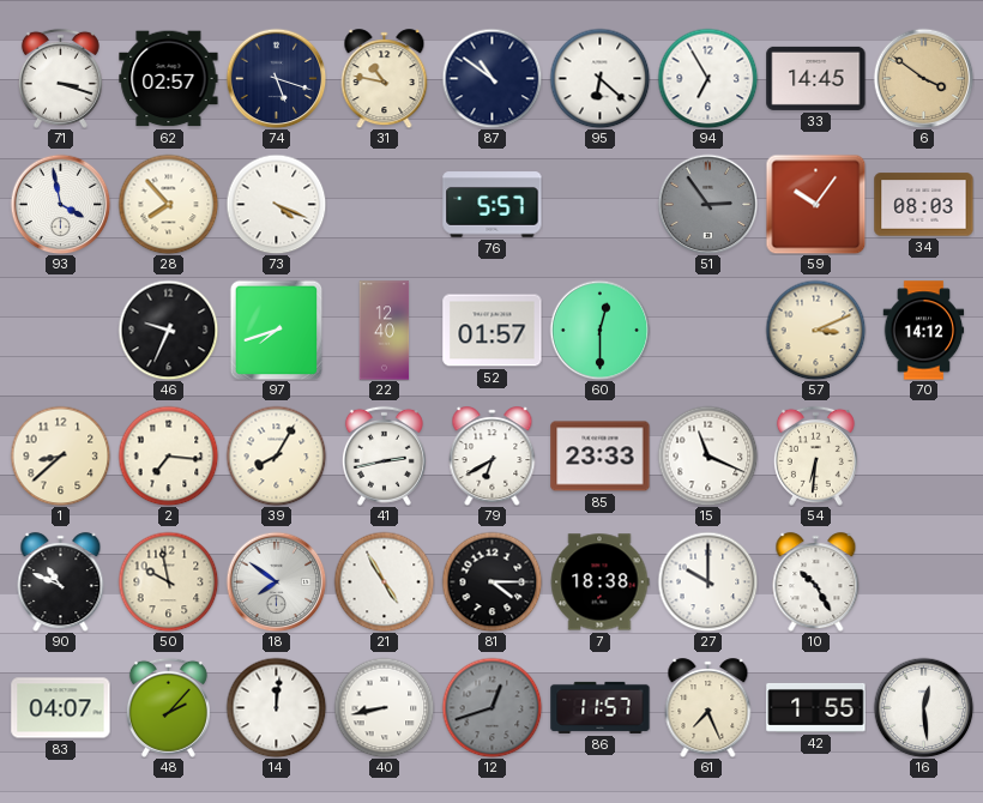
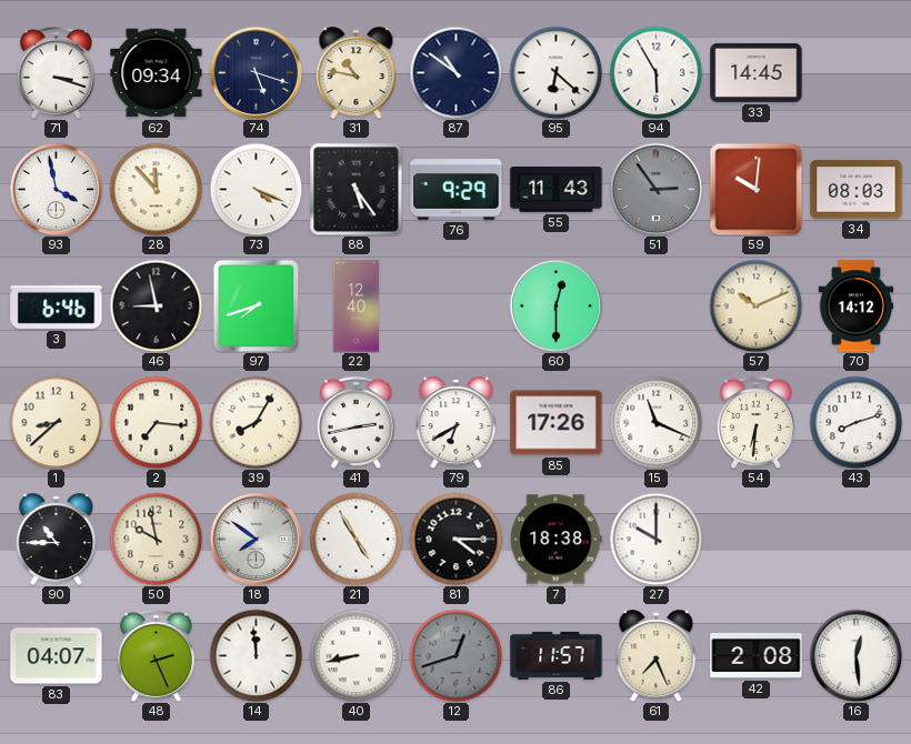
62: 02:57 -> 09:34
94: 6:55 -> 5:55
6: 3:51 -> none
28: 7:53 -> 11:53
88: none -> 5:24
76: 5:57 -> 9:29
55: none -> 11:43
59: 10:06 -> 10:01
3: none -> 6:46
46: 9:34 -> 8:58
52: 01:57 -> none
57: 3:11 -> 10:11
85: 23:33 -> 17:26
43: none -> 8:12
90: 10:49 -> 10:45
10: 10:25 -> none
48: 2:07 -> 2:26
14: 12:01 -> 11:59
42: 1:55 -> 2:08
